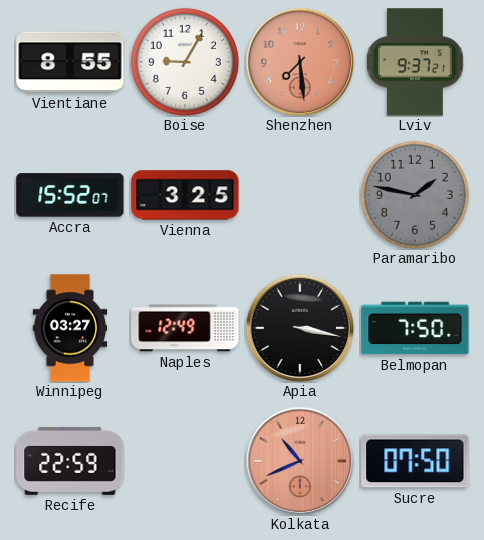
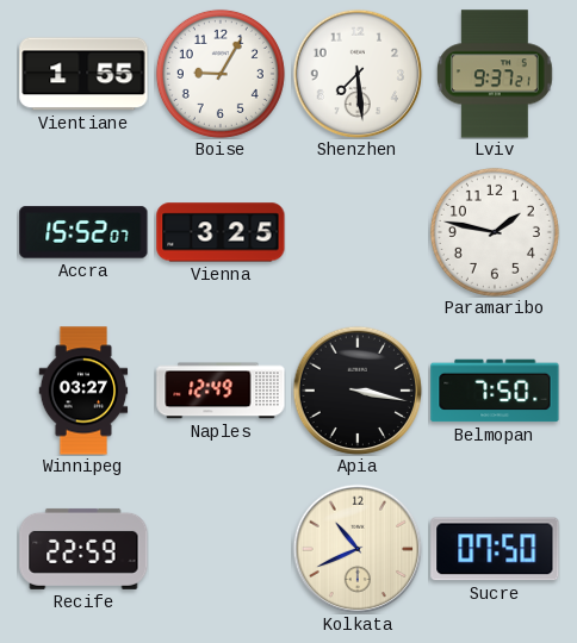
Vientiane: 8:55 -> 1:55
Shenzhen dial: salmon -> white
Paramaribo dial: grey -> white
Kolkata dial: salmon -> cream
